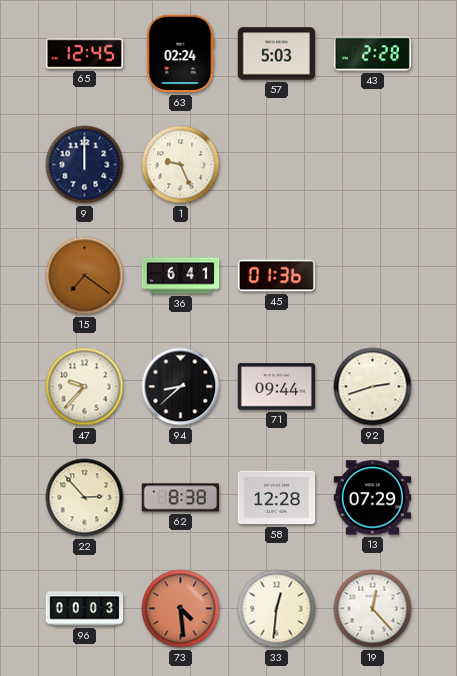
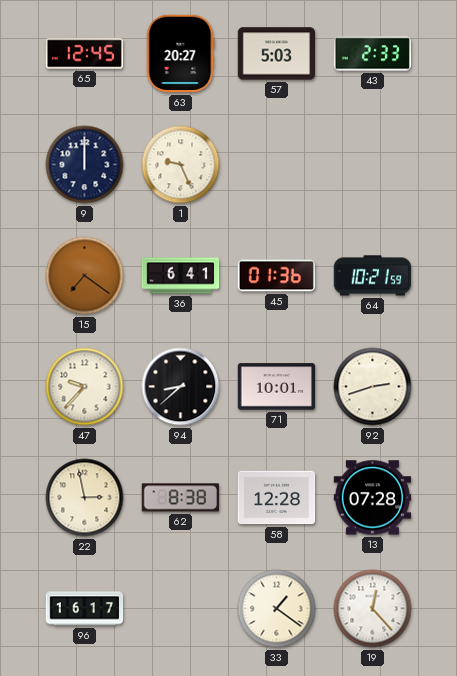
63: 02:24 -> 20:27
43: 2:28 -> 2:33
64: none -> 10:21
71: 09:44 -> 10:01
22: 2:53 -> 2:58
13: 07:29 -> 07:28
96: 00:03 -> 16:17
73: 4:29 -> none
33: 12:31 -> 1:21
